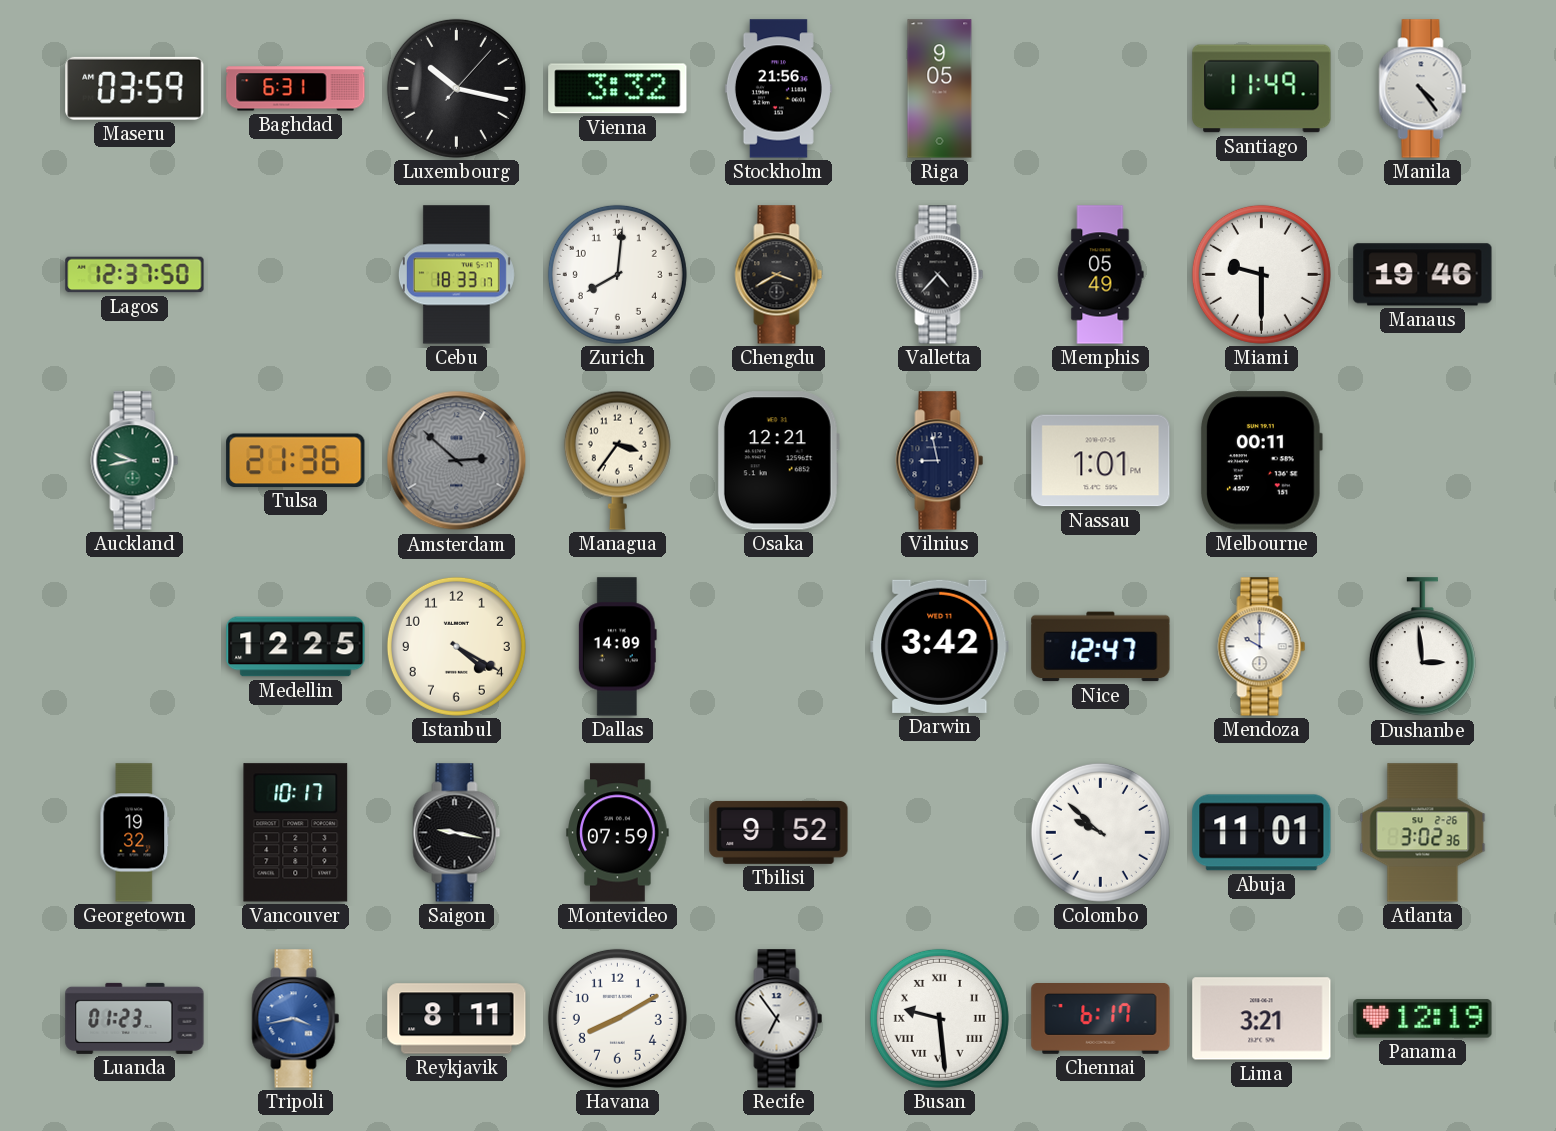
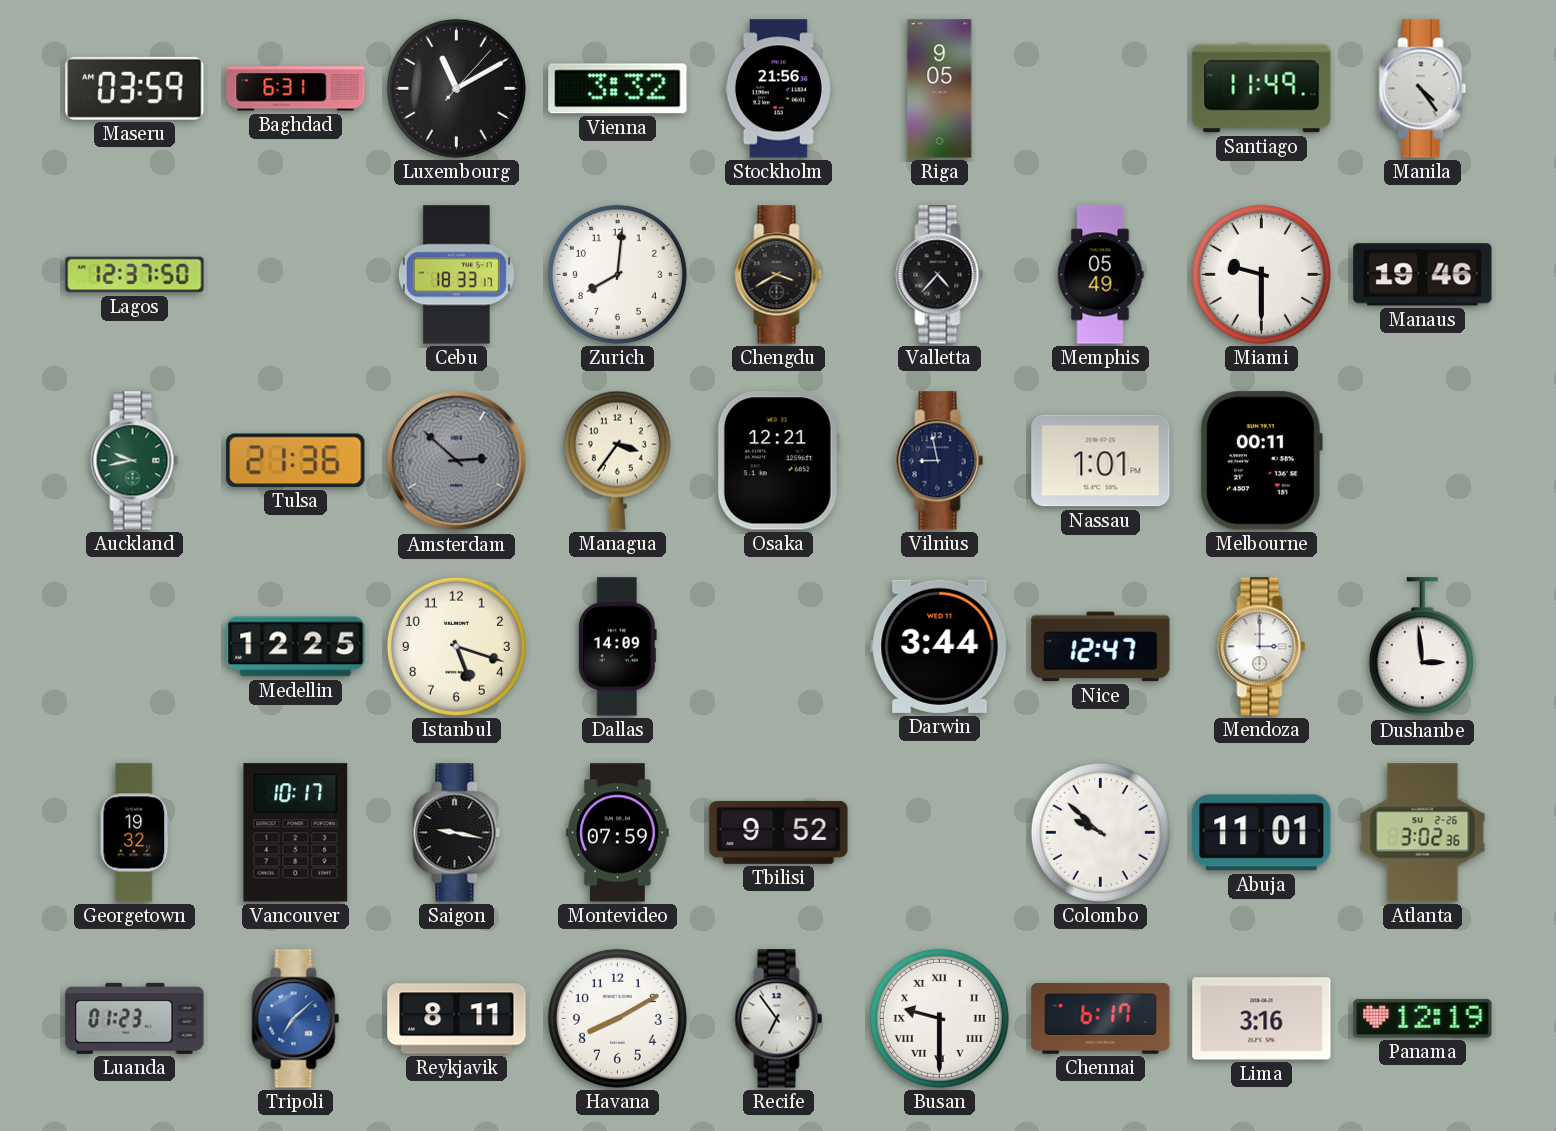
Luxembourg: 10:17 -> 11:10
Istanbul: 4:20 -> 5:18
Darwin: 3:42 -> 3:44
Mendoza: 10:00 -> 3:00
Tripoli: 3:43 -> 7:08
Busan: 9:29 -> 9:30
Lima: 3:21 -> 3:16
